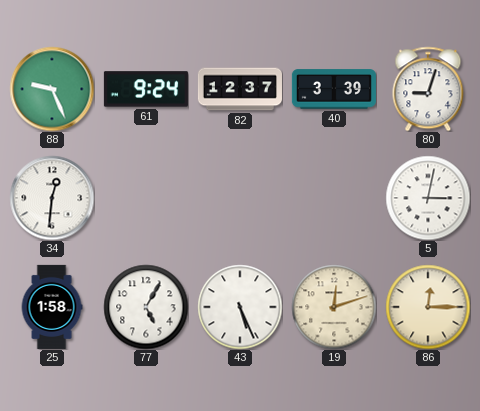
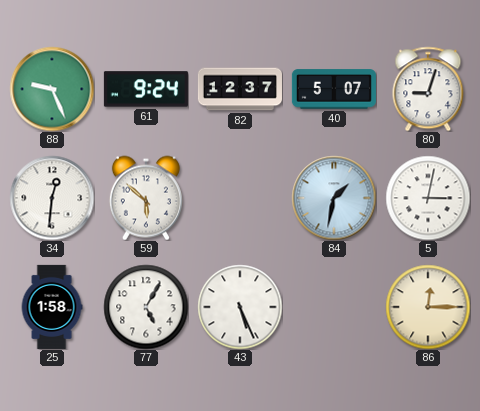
40: 3:39 -> 5:07
59: none -> 5:52
84: none -> 1:32
19: 12:12 -> none
